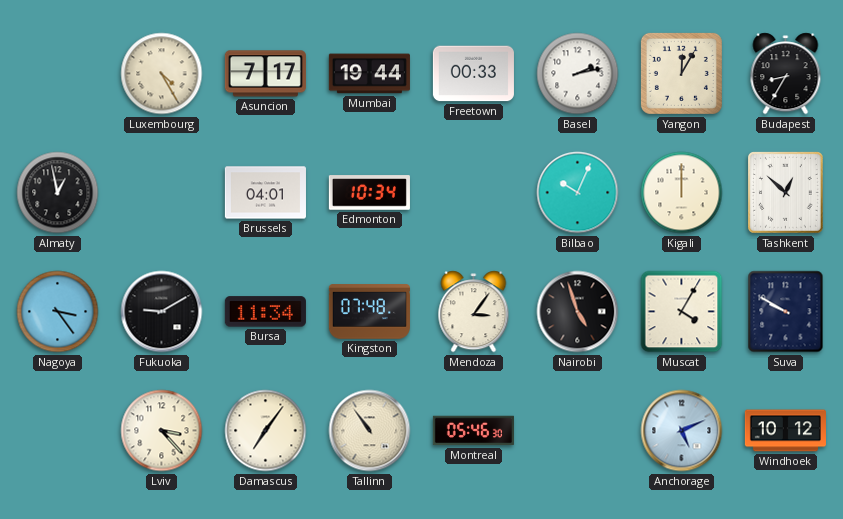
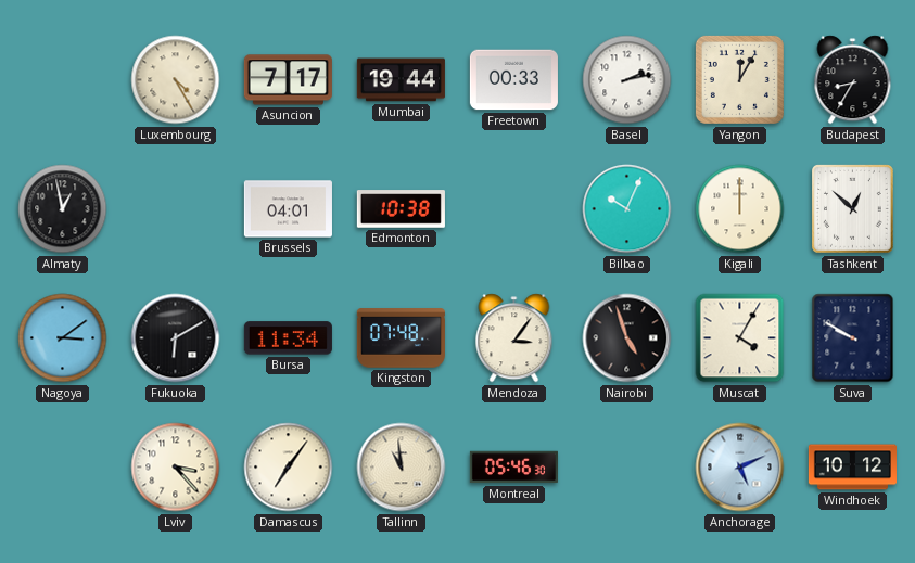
Edmonton: 10:34 -> 10:38
Nagoya: 3:24 -> 3:09
Fukuoka: 9:10 -> 6:10
Tallinn: 10:54 -> 10:59
